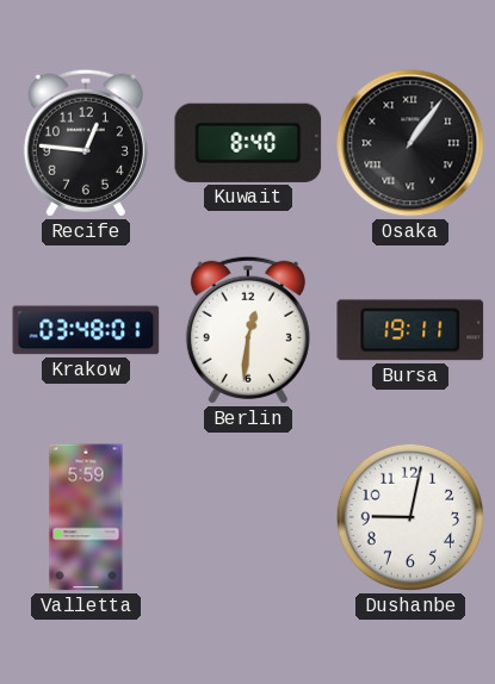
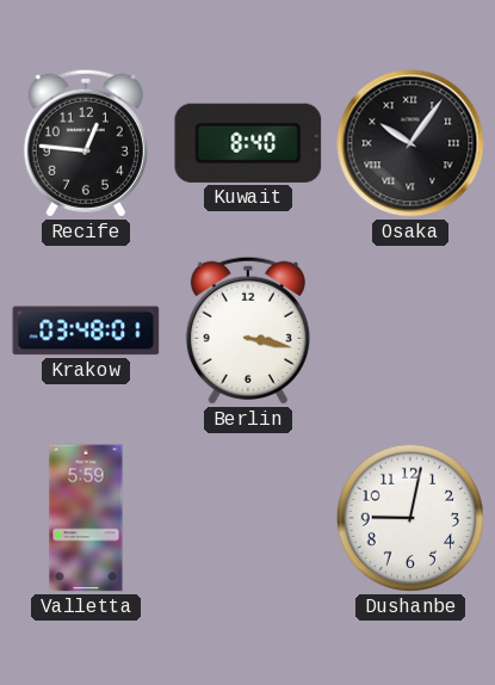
Osaka: 1:06 -> 10:06
Berlin: 12:31 -> 3:17
Bursa: 19:11 -> none
